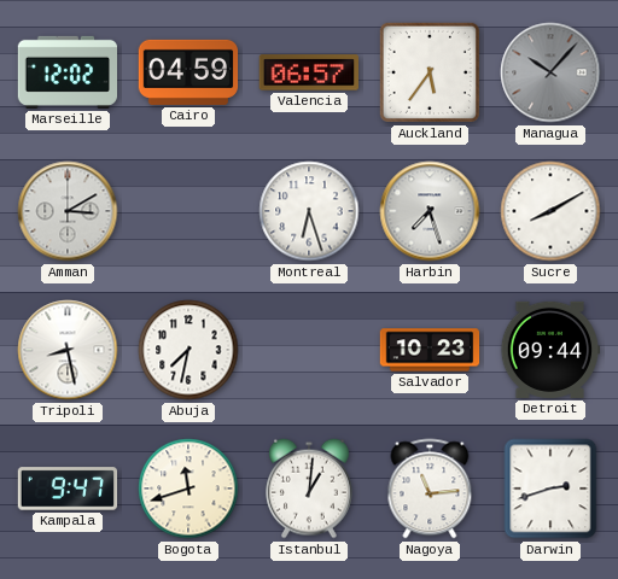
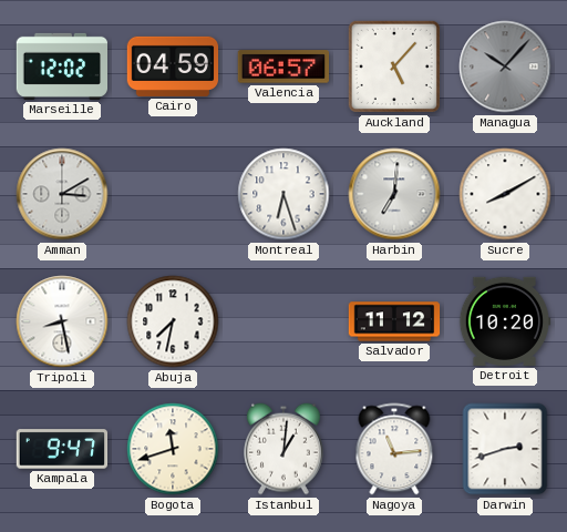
Auckland: 5:36 -> 5:07
Harbin: 7:27 -> 7:01
Salvador: 10:23 -> 11:12
Detroit: 09:44 -> 10:20
